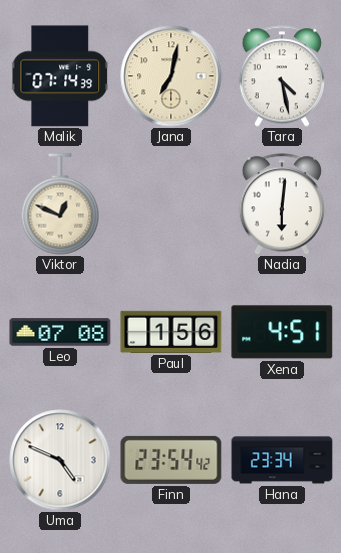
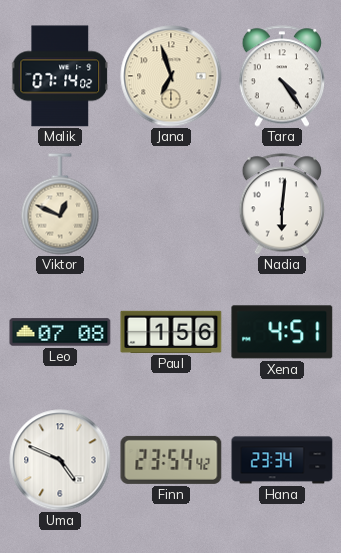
Malik: 07:14:39 -> 07:14:02
Jana: 7:02 -> 6:57
Tara: 4:28 -> 4:24
